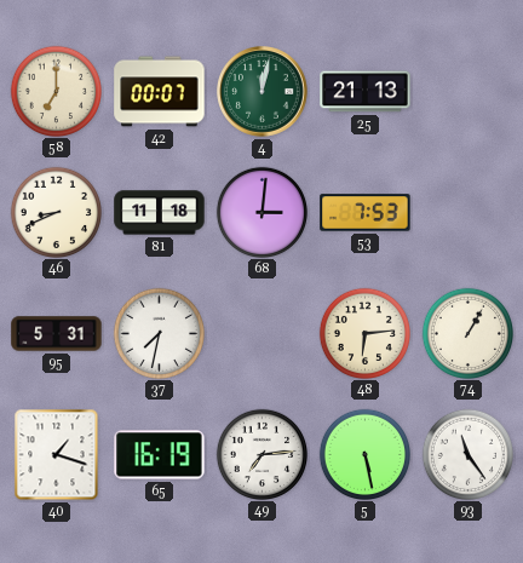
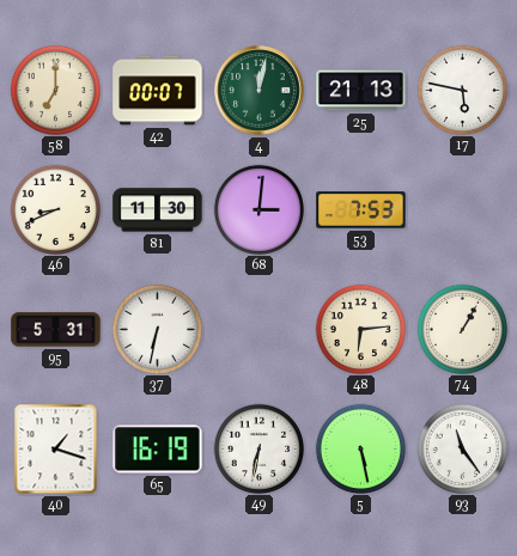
17: none -> 5:47
81: 11:18 -> 11:30
37: 7:32 -> 6:32
49: 7:14 -> 6:32
